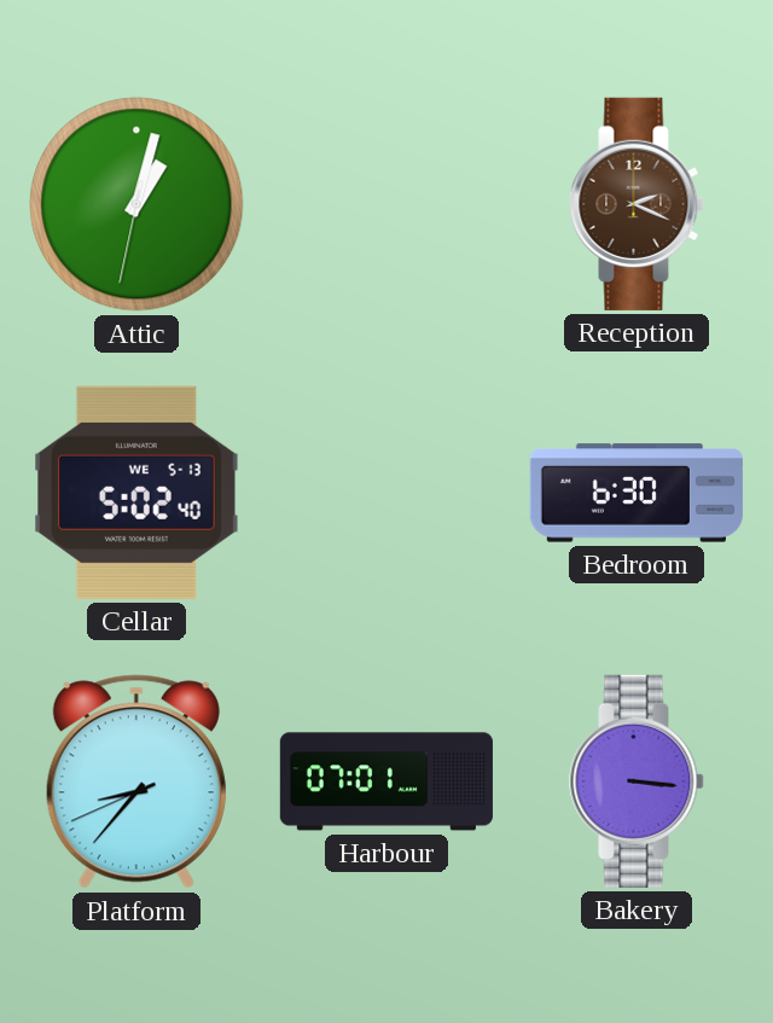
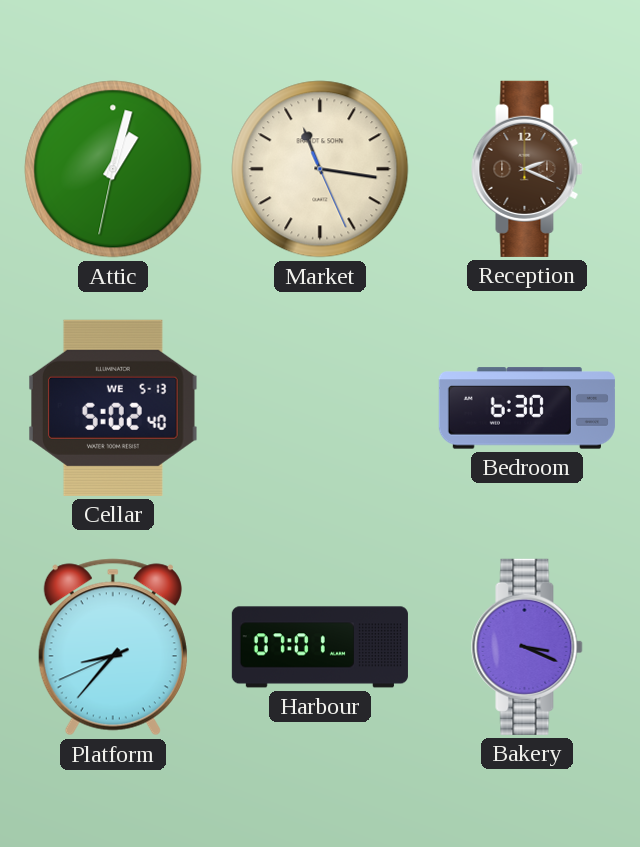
Market: none -> 11:16
Bakery: 3:16 -> 3:19
